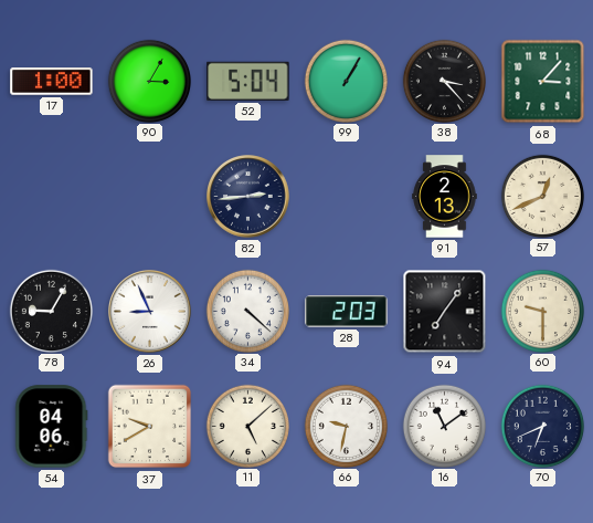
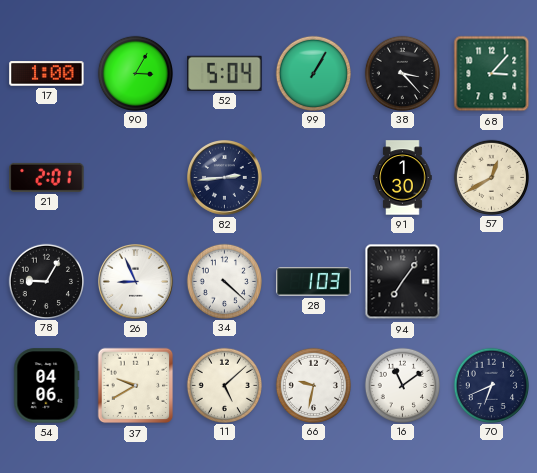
21: none -> 2:01
91: 2:13 -> 1:30
57: 12:41 -> 12:40
28: 2:03 -> 1:03
60: 9:30 -> none
